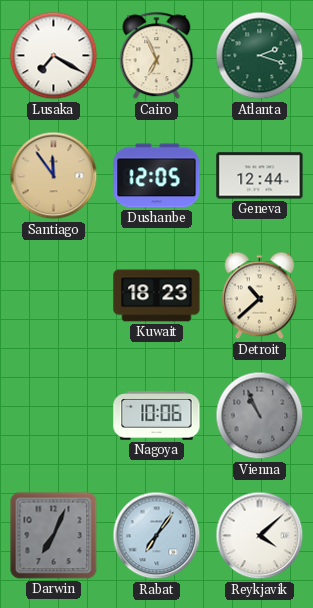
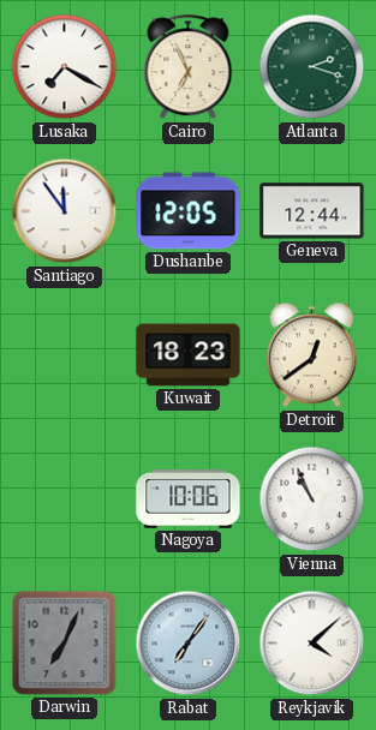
Santiago dial: champagne -> white
Detroit: 10:38 -> 12:39
Vienna dial: grey -> white
